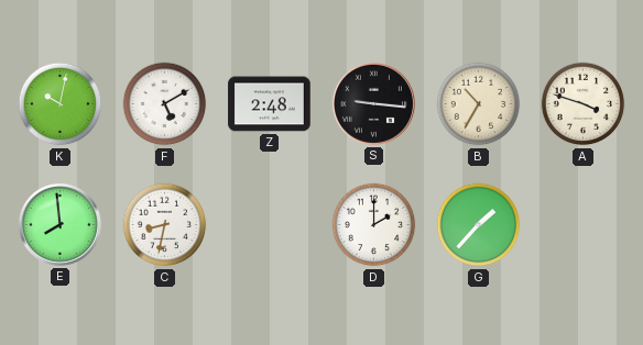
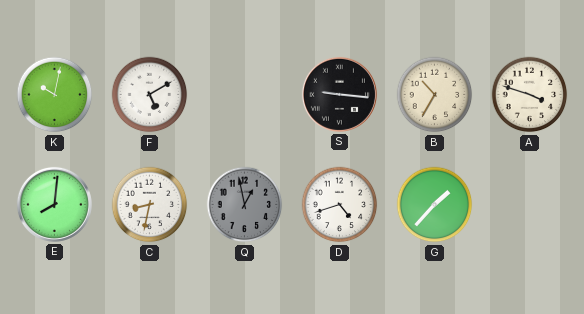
Z: 2:48 -> none
E: 7:59 -> 8:01
Q: none -> 12:58
D: 2:00 -> 4:42
